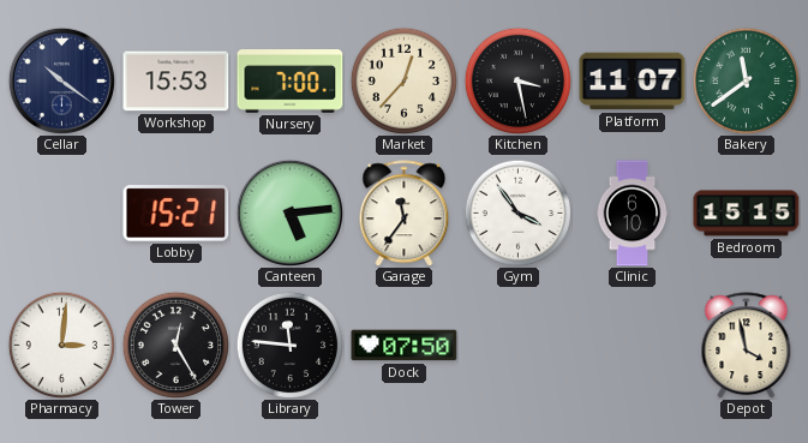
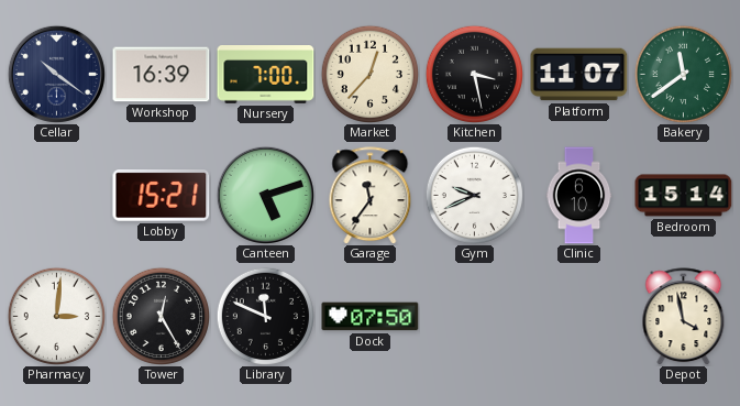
Workshop: 15:53 -> 16:39
Canteen: 5:14 -> 5:12
Gym: 3:54 -> 9:41
Bedroom: 15:15 -> 15:14
Library: 11:46 -> 11:49
